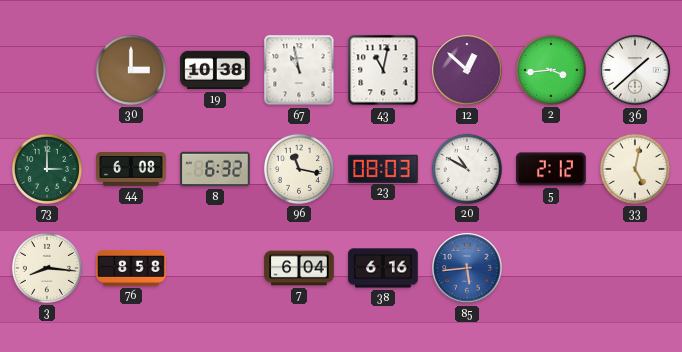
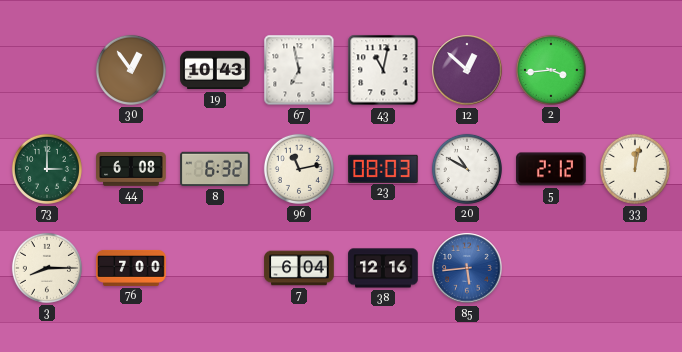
30: 3:00 -> 12:54
19: 10:38 -> 10:43
67: 10:58 -> 6:58
36: 1:38 -> none
96: 11:17 -> 11:13
33: 5:02 -> 12:02
3: 8:16 -> 8:15
76: 8:58 -> 7:00
38: 6:16 -> 12:16
